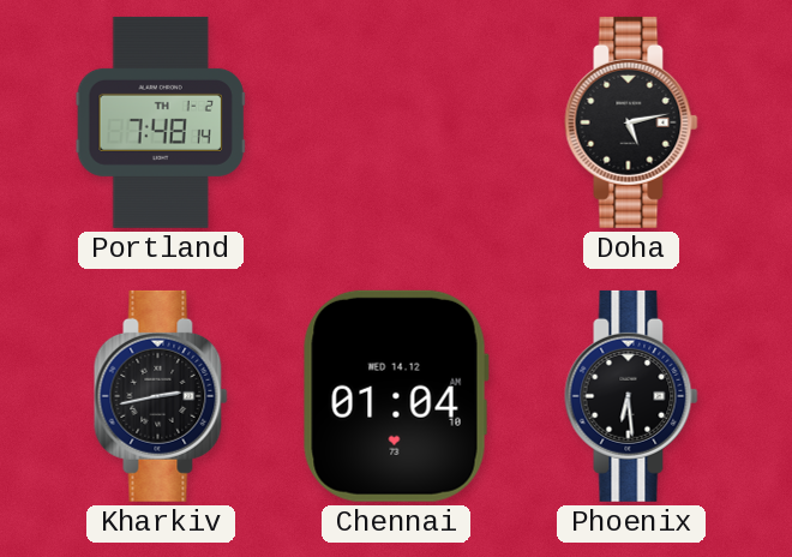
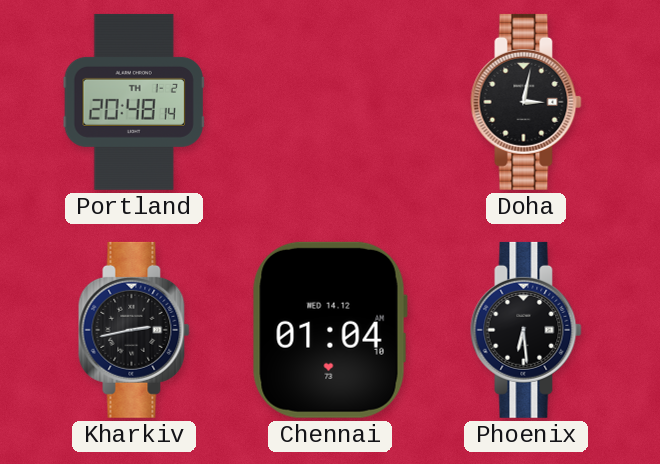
Portland: 7:48 -> 20:48
Doha: 5:13 -> 3:02
